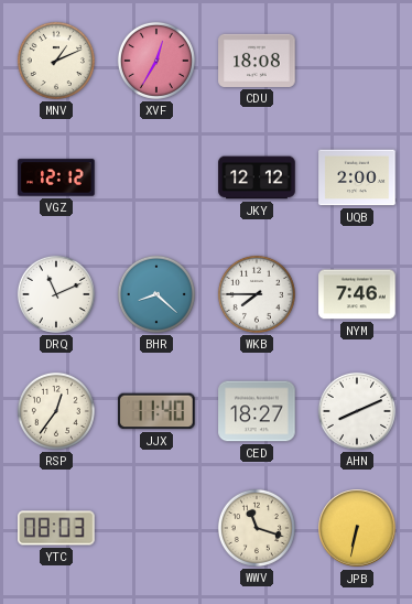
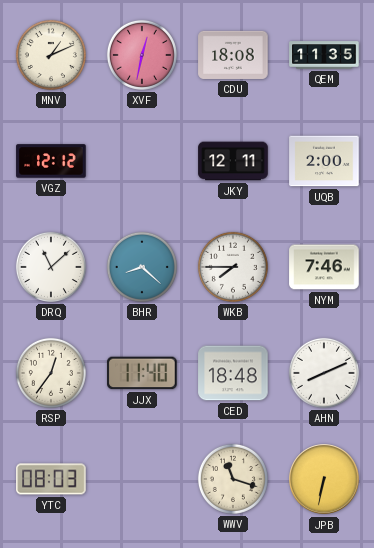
XVF: 12:35 -> 12:32
QEM: none -> 11:35
JKY: 12:12 -> 12:11
DRQ: 11:11 -> 11:08
CED: 18:27 -> 18:48
